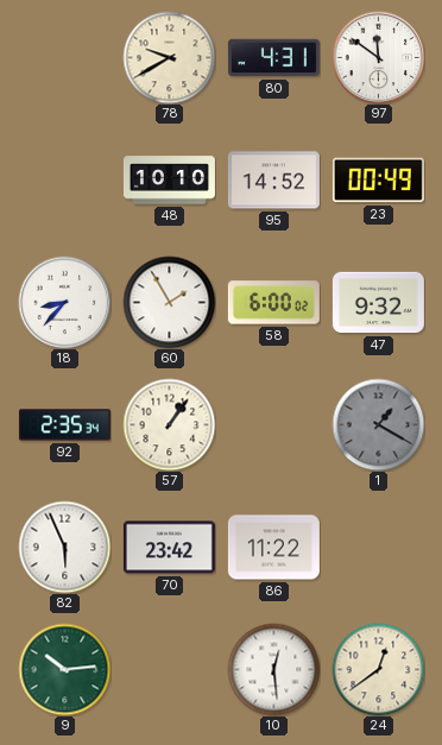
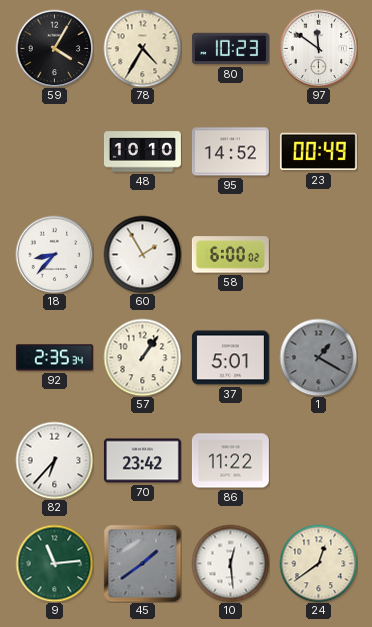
59: none -> 4:05
78: 9:40 -> 4:35
80: 4:31 -> 10:23
47: 9:32 -> none
37: none -> 5:01
82: 5:56 -> 6:37
9: 10:14 -> 11:14
45: none -> 1:39
